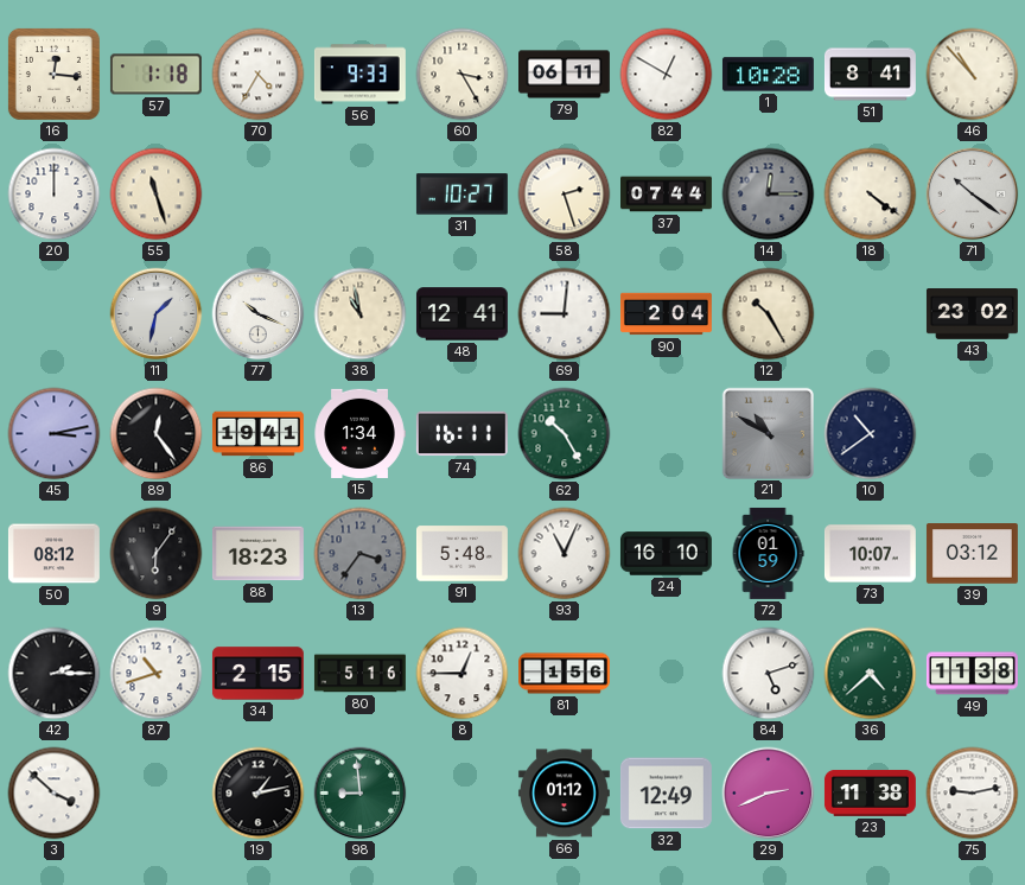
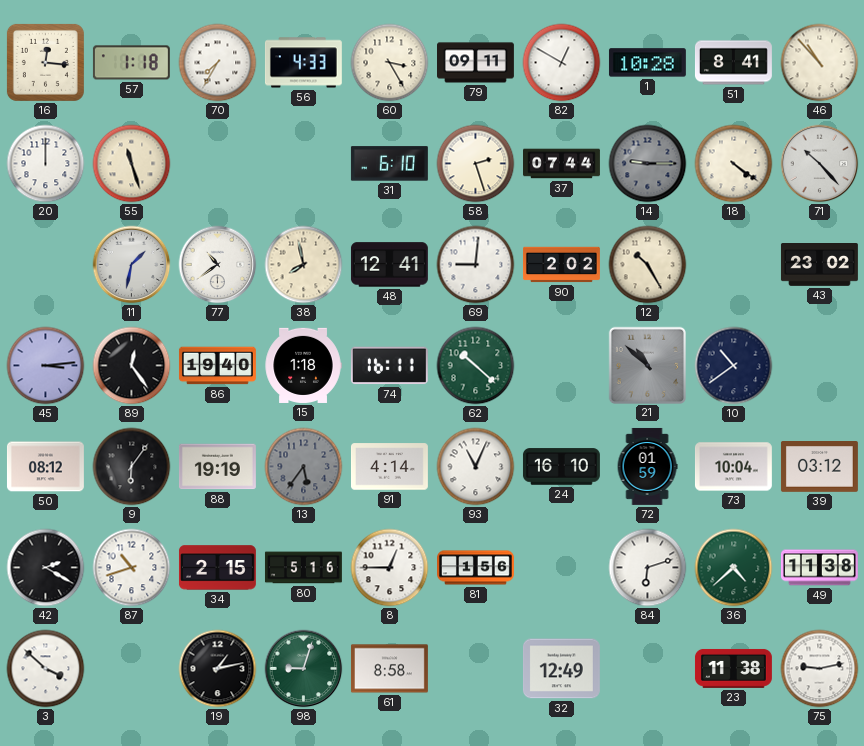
70: 4:35 -> 7:35
56: 9:33 -> 4:33
79: 06:11 -> 09:11
31: 10:27 -> 6:10
14: 12:15 -> 9:15
71: 10:21 -> 10:23
77: 10:19 -> 10:39
38: 10:58 -> 7:58
90: 2:04 -> 2:02
45: 3:13 -> 3:14
86: 19:41 -> 19:40
15: 1:34 -> 1:18
62: 10:25 -> 10:22
21: 10:50 -> 10:52
88: 18:23 -> 19:19
13: 3:36 -> 5:36
91: 5:48 -> 4:14
73: 10:07 -> 10:04
42: 2:15 -> 2:20
84: 5:12 -> 6:12
98: 8:59 -> 9:03
61: none -> 8:58
66: 01:12 -> none
29: 2:41 -> none
